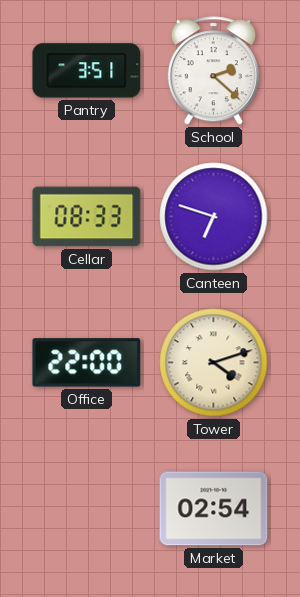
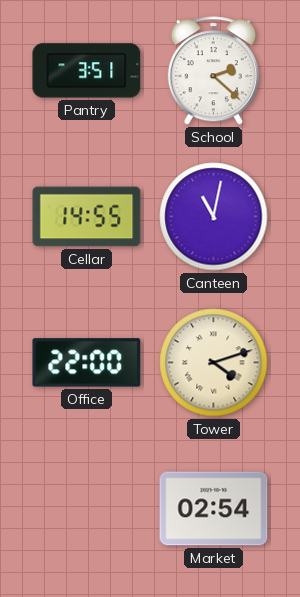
Cellar: 08:33 -> 14:55
Canteen: 6:48 -> 11:02
